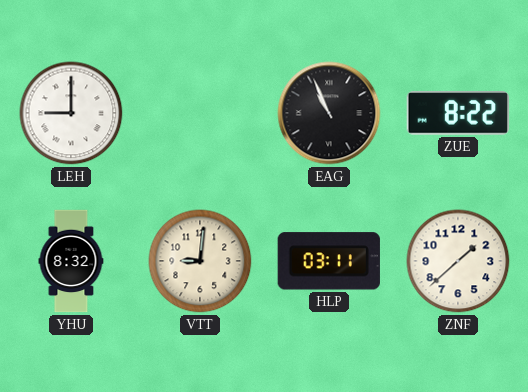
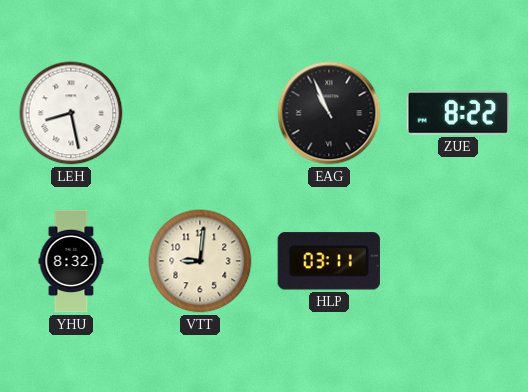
LEH: 9:00 -> 8:28
ZNF: 1:38 -> none
